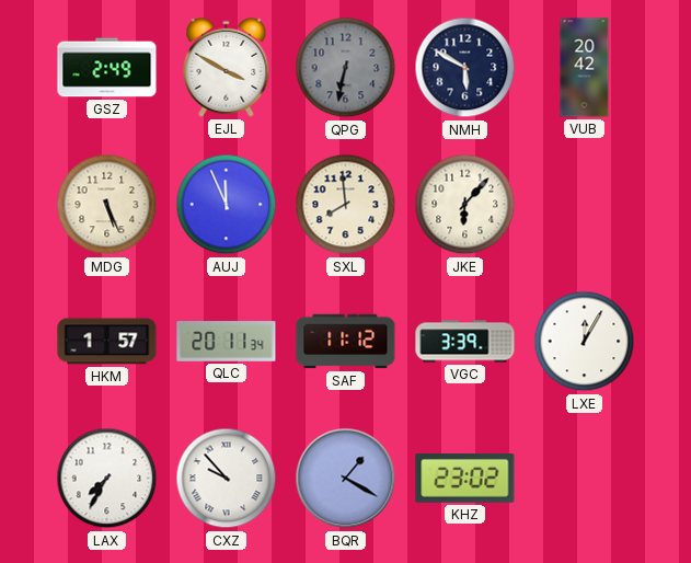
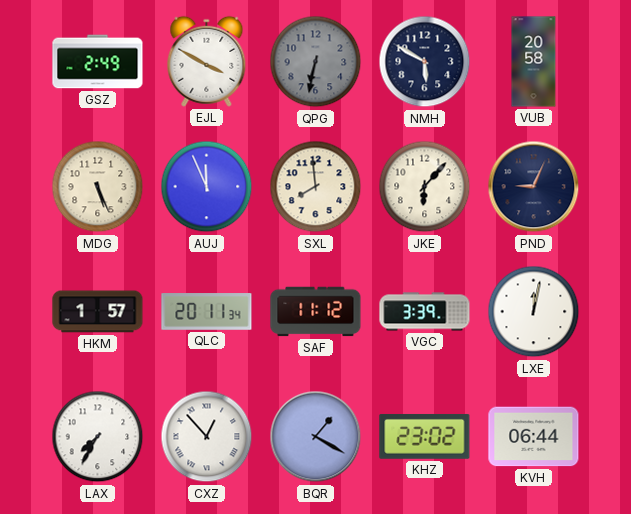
VUB: 20:42 -> 20:58
PND: none -> 9:04
LXE: 12:05 -> 12:02
CXZ: 9:53 -> 12:53
KVH: none -> 06:44
